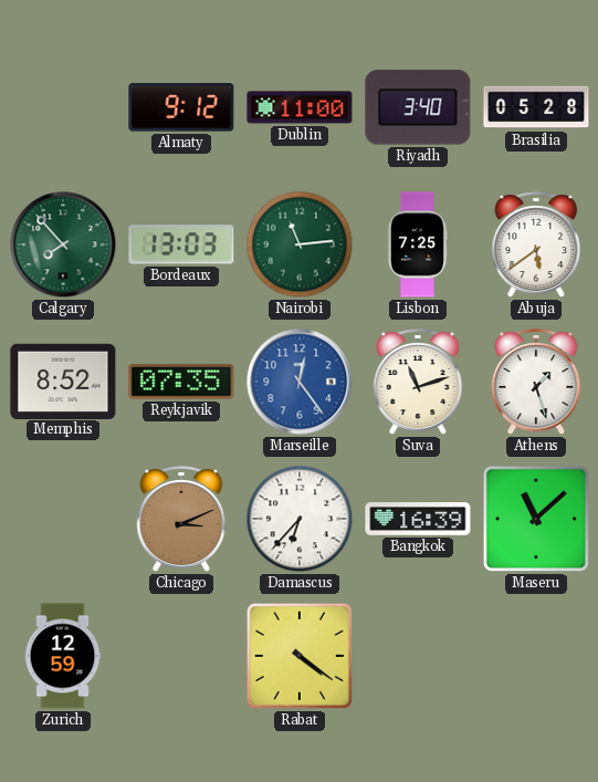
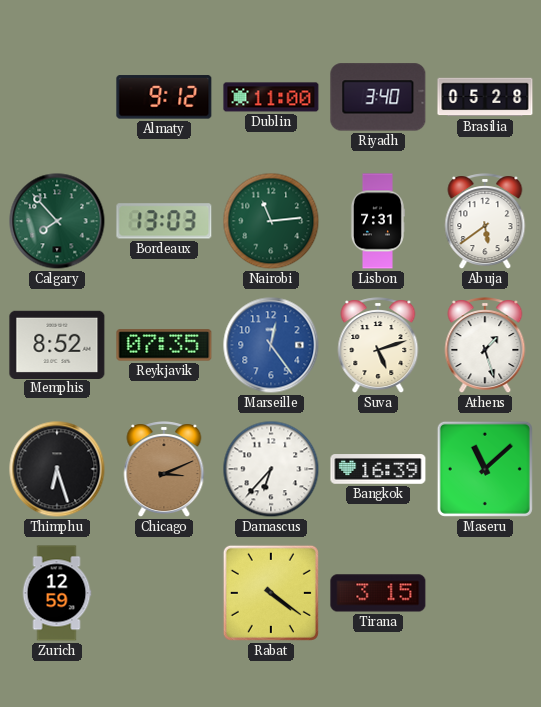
Lisbon: 7:25 -> 7:31
Suva: 11:12 -> 5:12
Thimphu: none -> 6:27
Tirana: none -> 3:15
